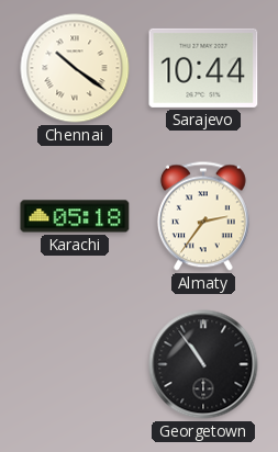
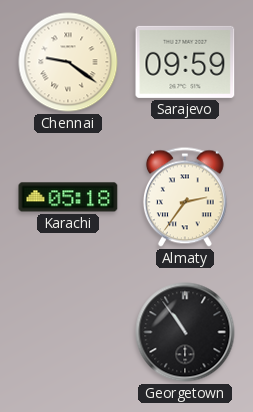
Chennai: 10:21 -> 9:21
Sarajevo: 10:44 -> 09:59
